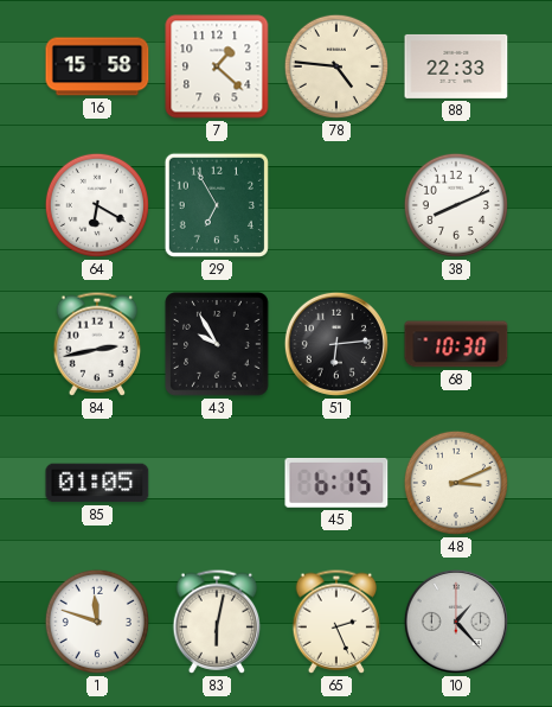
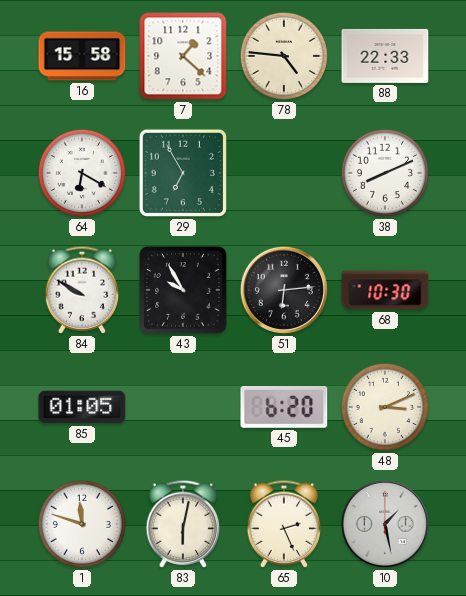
84: 2:43 -> 9:50
45: 6:15 -> 6:20
10: 1:23 -> 1:28
